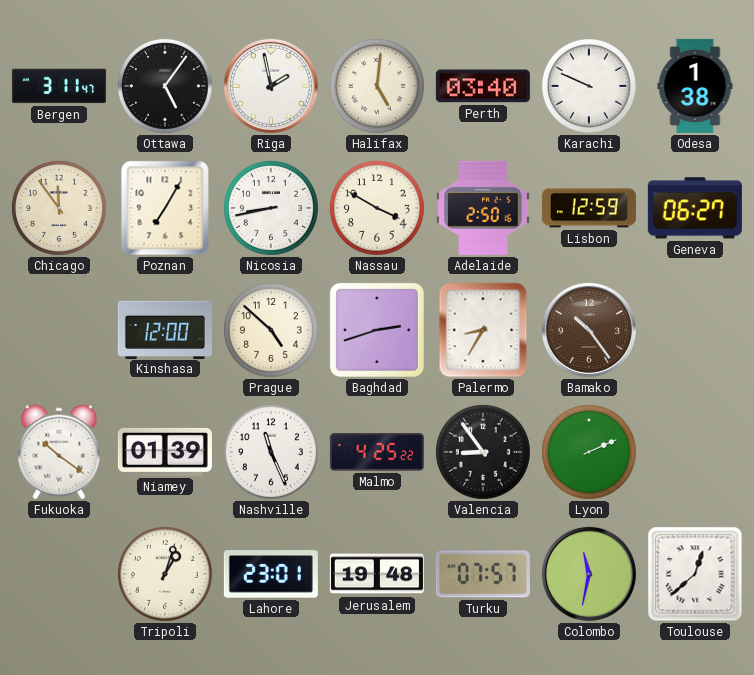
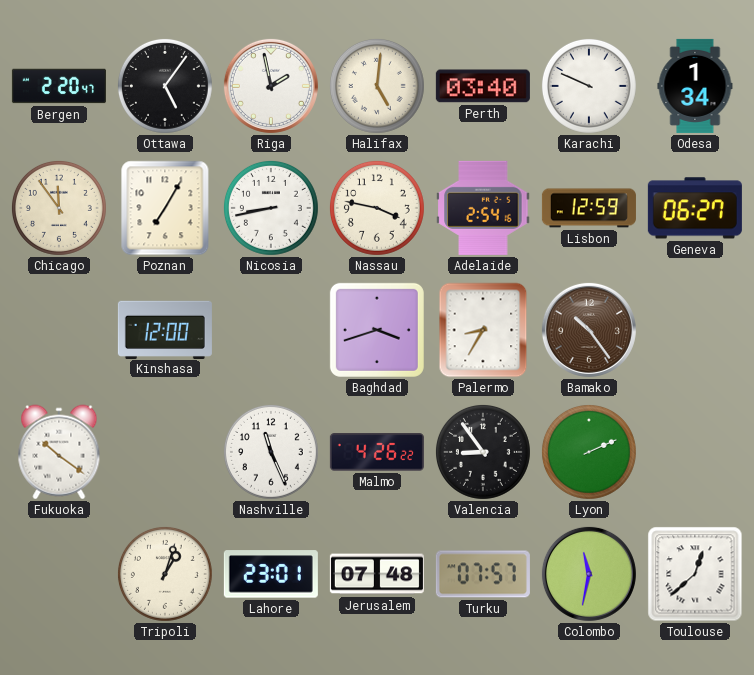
Bergen: 3:11 -> 2:20
Odesa: 1:38 -> 1:34
Nassau: 3:50 -> 3:47
Adelaide: 2:50 -> 2:54
Prague: 4:52 -> none
Baghdad: 2:42 -> 3:42
Niamey: 01:39 -> none
Malmo: 4:25 -> 4:26
Jerusalem: 19:48 -> 07:48
